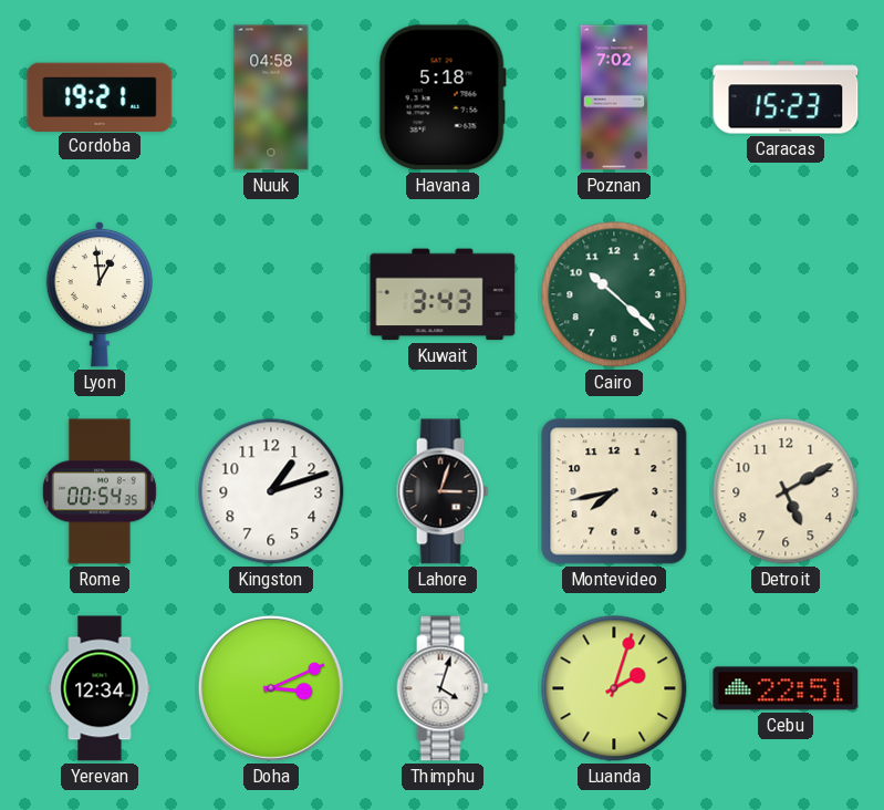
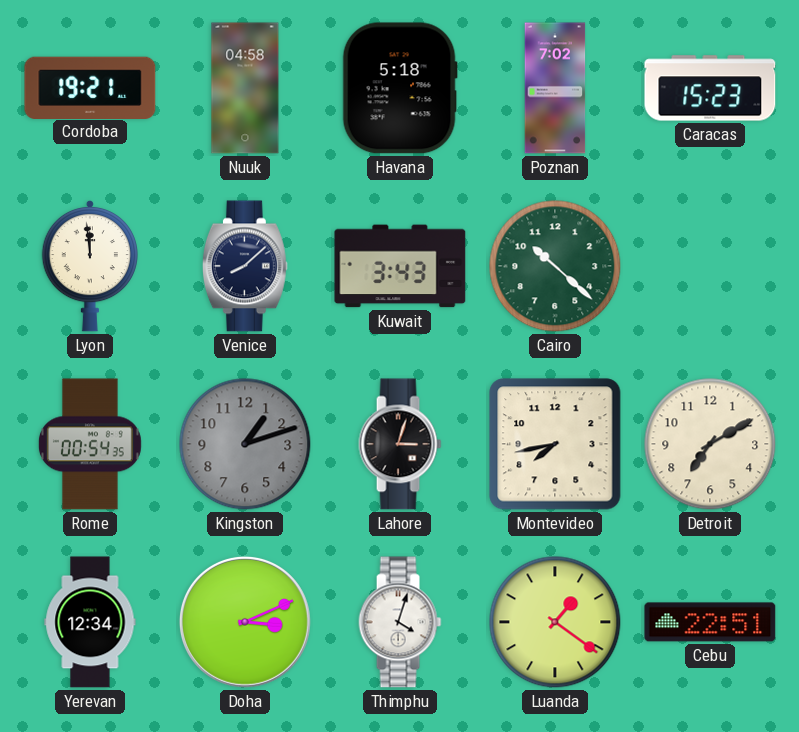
Lyon: 12:59 -> 11:59
Venice: none -> 8:08
Kingston dial: white -> grey
Detroit: 5:10 -> 7:10
Luanda: 2:03 -> 1:21
